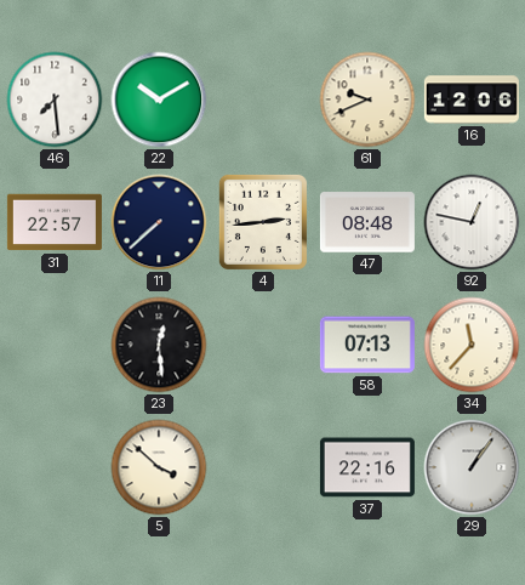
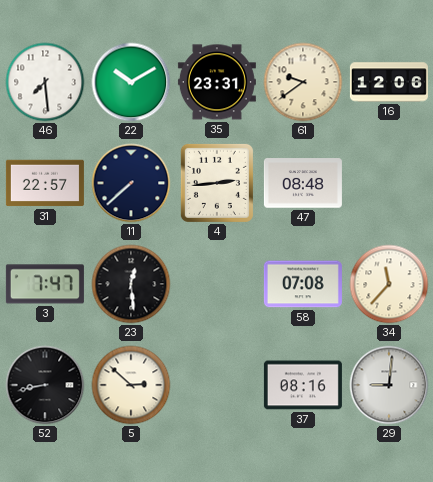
35: none -> 23:31
61: 9:41 -> 9:39
92: 12:47 -> none
3: none -> 7:47
58: 07:13 -> 07:08
52: none -> 8:43
5: 3:52 -> 2:52
37: 22:16 -> 08:16
29: 1:06 -> 9:01
